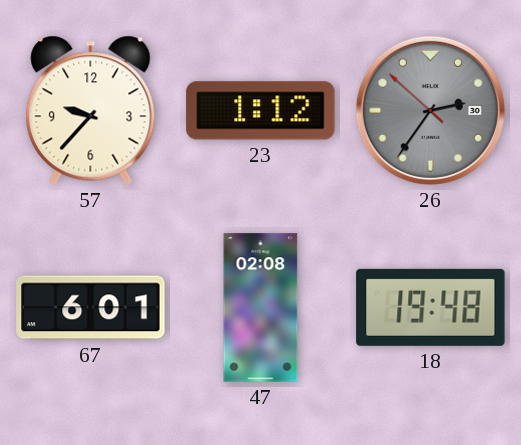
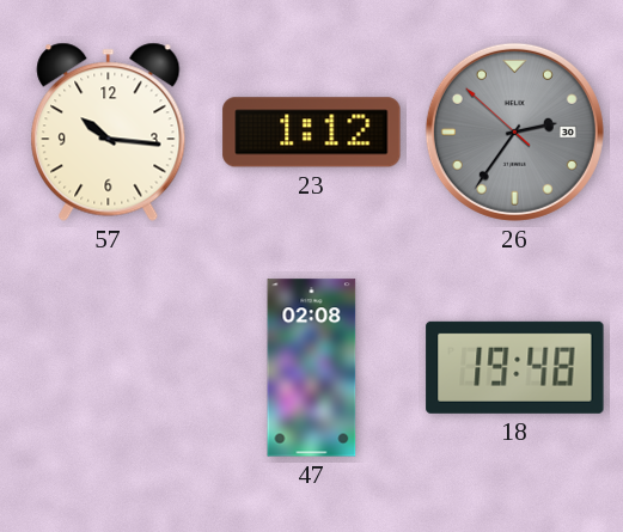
57: 9:37 -> 10:16
67: 6:01 -> none
